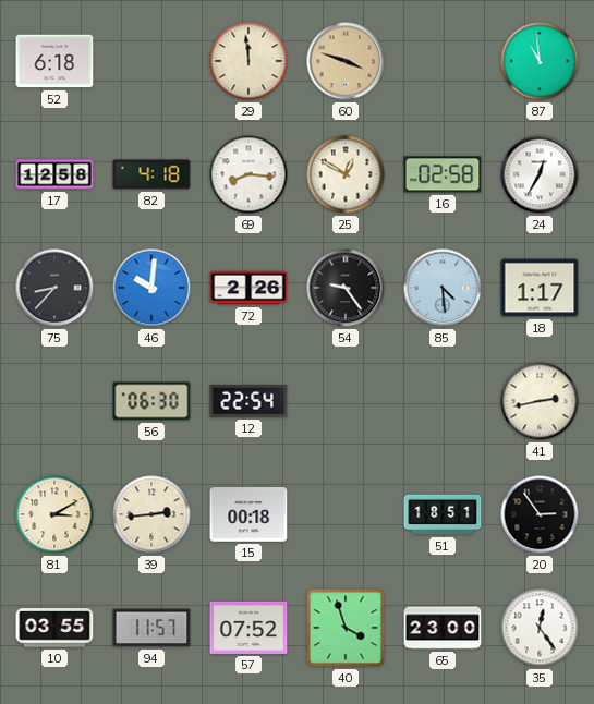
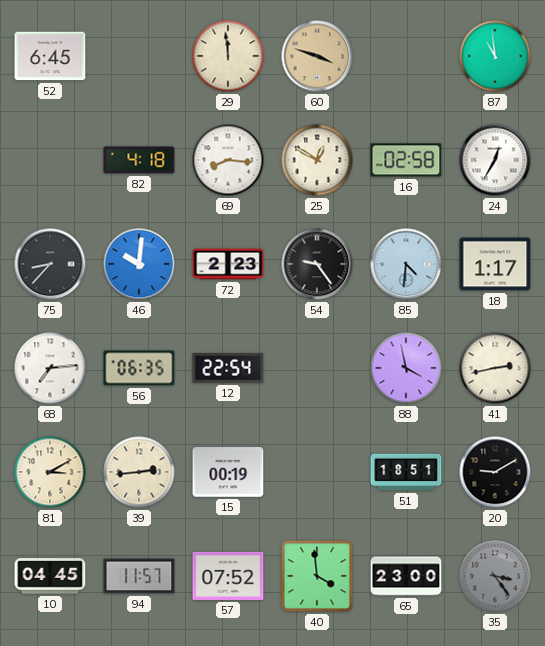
52: 6:18 -> 6:45
17: 12:58 -> none
72: 2:26 -> 2:23
85: 4:29 -> 4:31
68: none -> 7:14
56: 06:30 -> 06:35
88: none -> 3:58
15: 00:18 -> 00:19
20: 2:54 -> 9:10
10: 03:55 -> 04:45
40: 3:57 -> 3:59
35: 12:24 -> 3:24
35 dial: white -> grey
